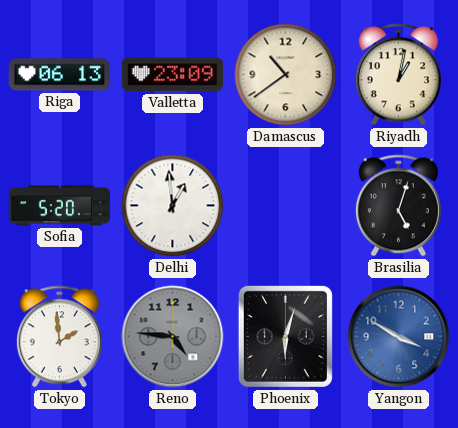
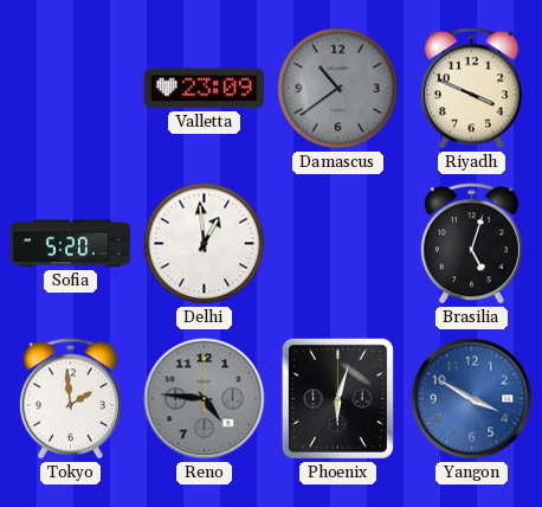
Riga: 06:13 -> none
Damascus dial: cream -> grey
Riyadh: 1:02 -> 3:49
